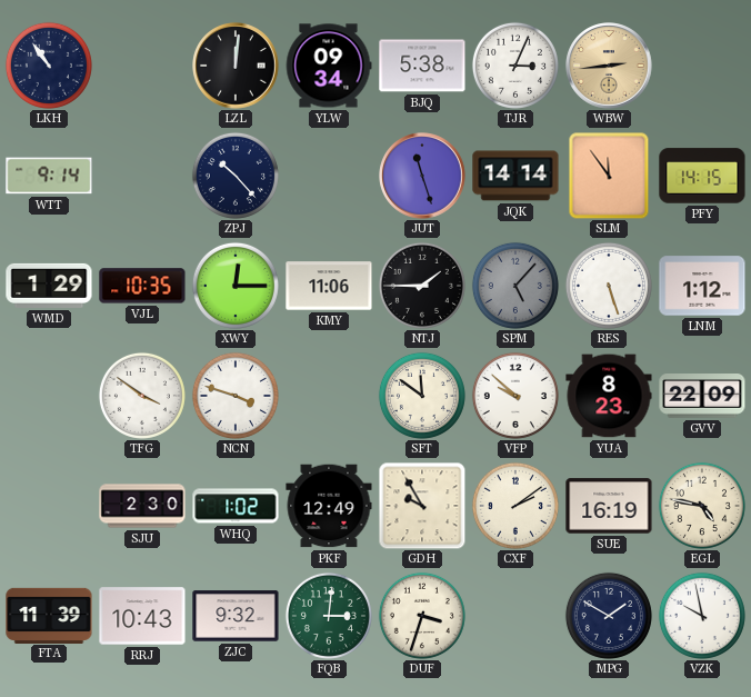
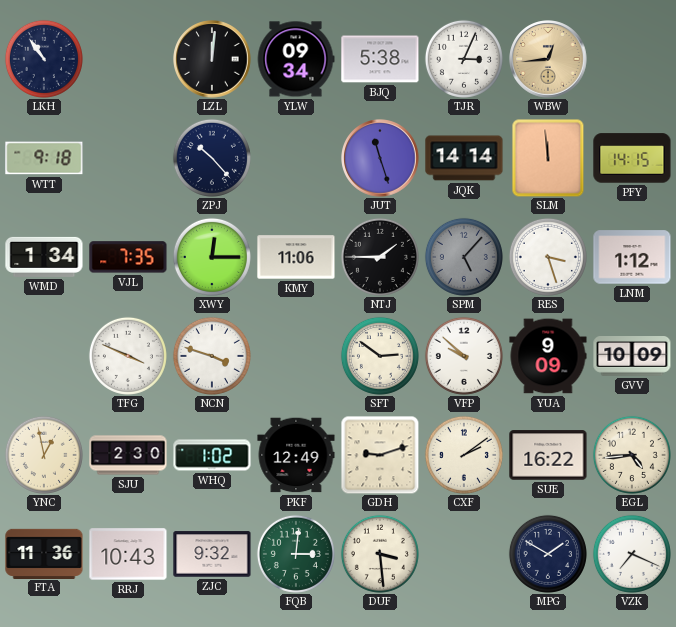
WBW: 2:44 -> 12:44
WTT: 9:14 -> 9:18
SLM: 11:54 -> 11:59
WMD: 1:29 -> 1:34
VJL: 10:35 -> 7:35
RES: 5:27 -> 3:27
TFG: 3:51 -> 3:49
SFT: 11:51 -> 2:51
YUA: 8:23 -> 9:09
GVV: 22:09 -> 10:09
YNC: none -> 12:58
GDH: 9:55 -> 9:12
SUE: 16:19 -> 16:22
EGL: 4:47 -> 4:44
FTA: 11:39 -> 11:36
DUF: 3:33 -> 3:29
VZK: 9:58 -> 7:19
